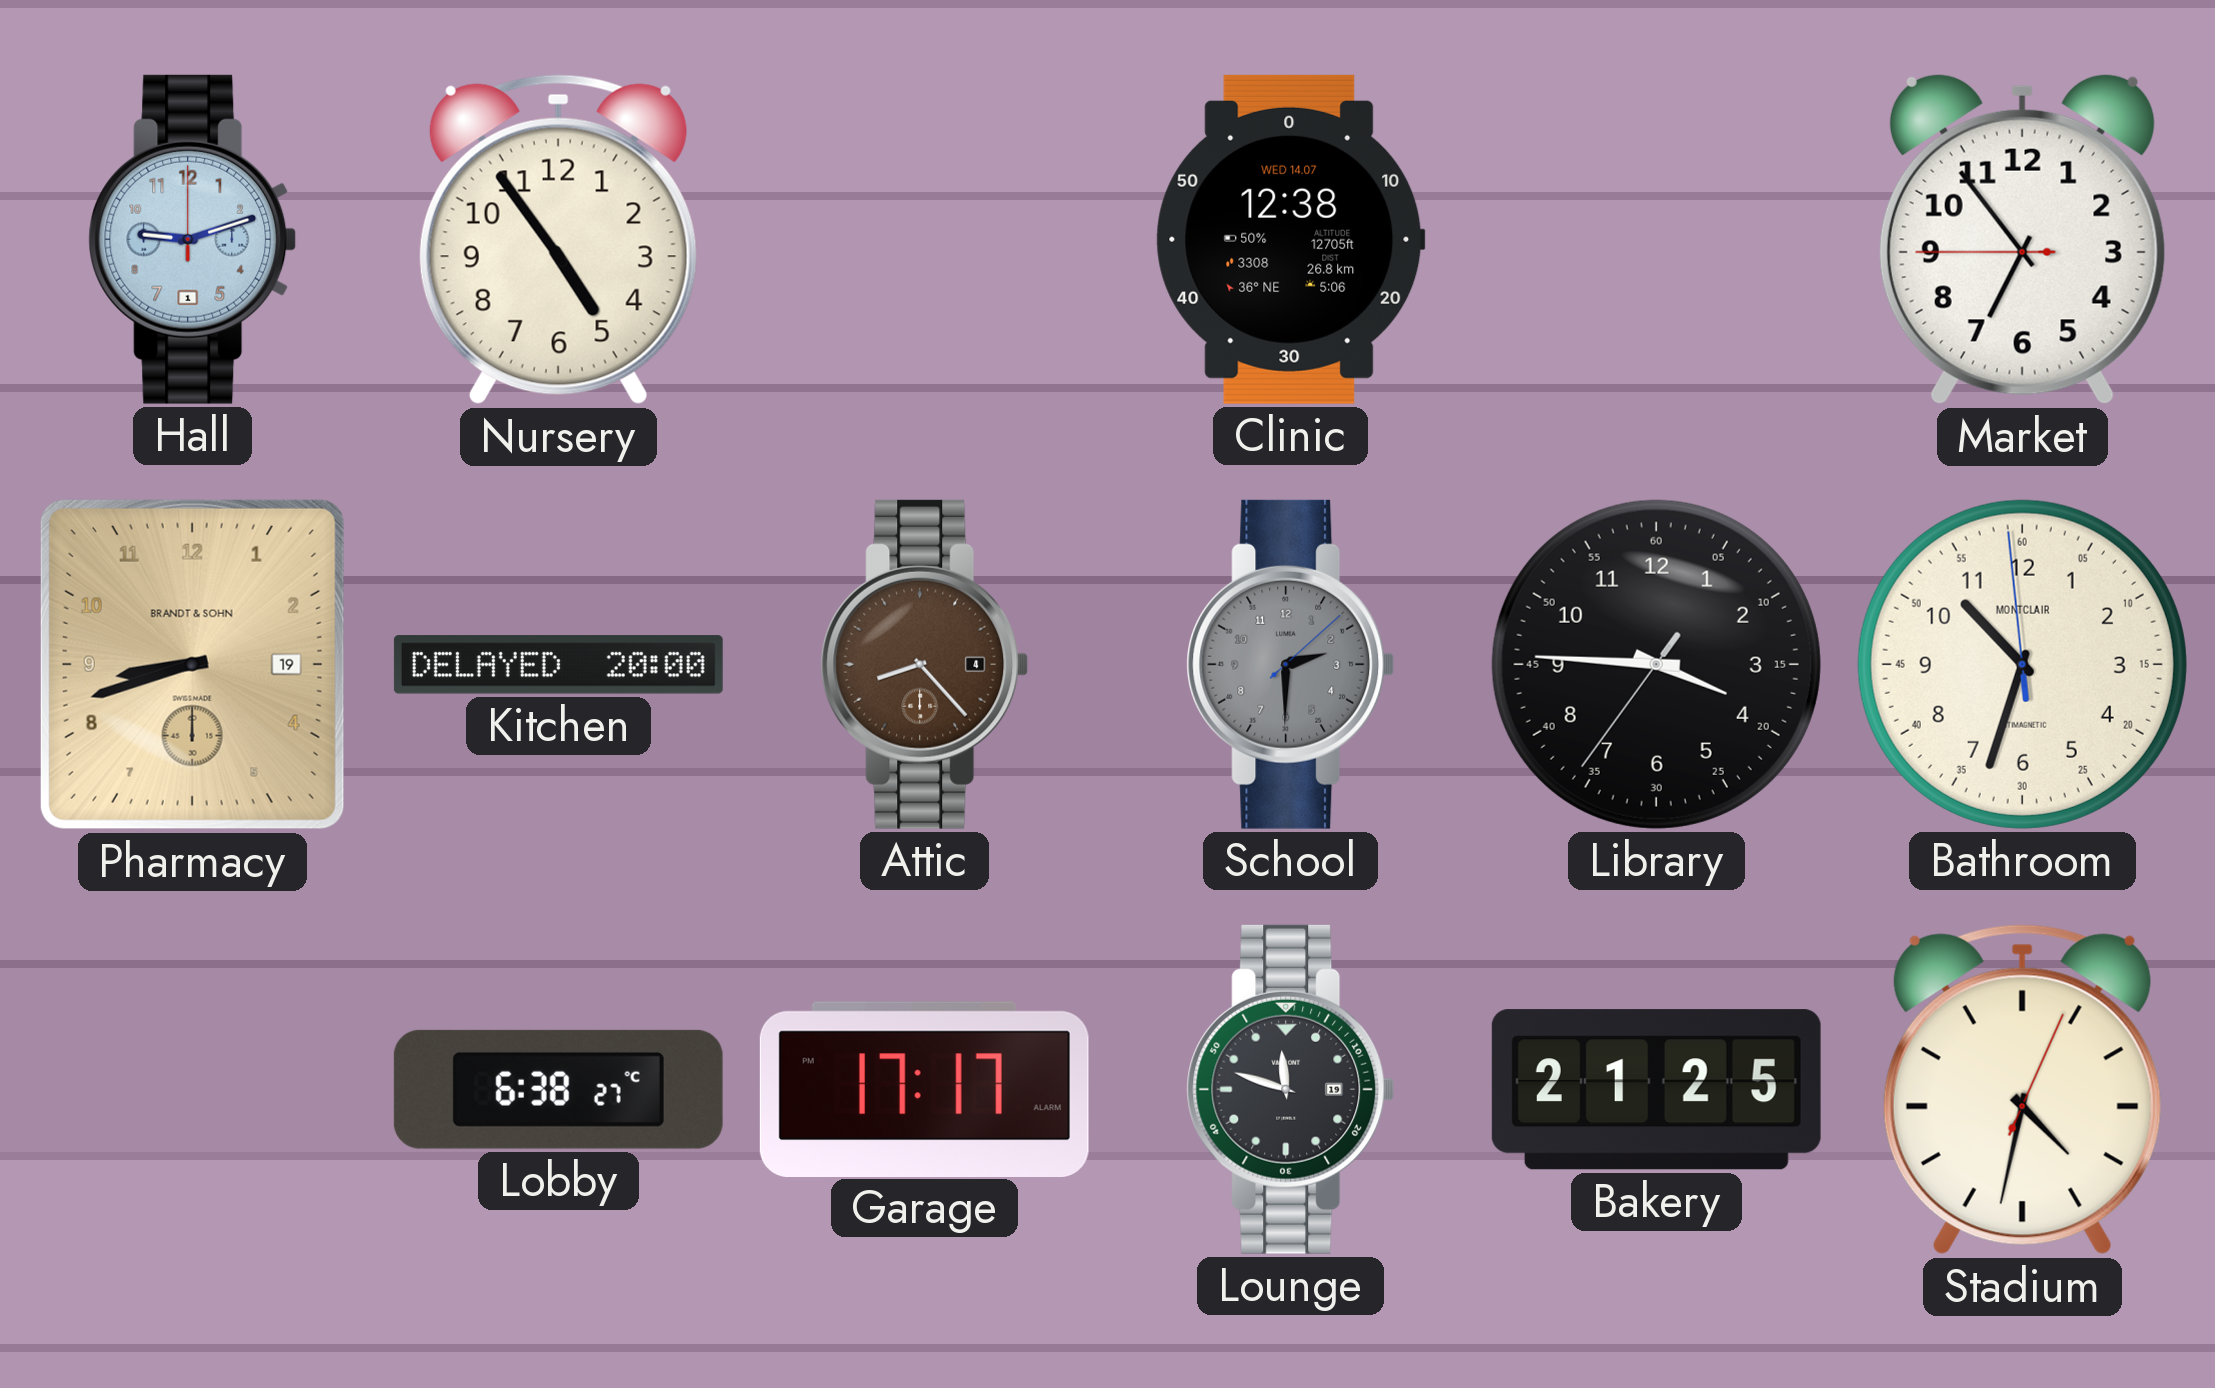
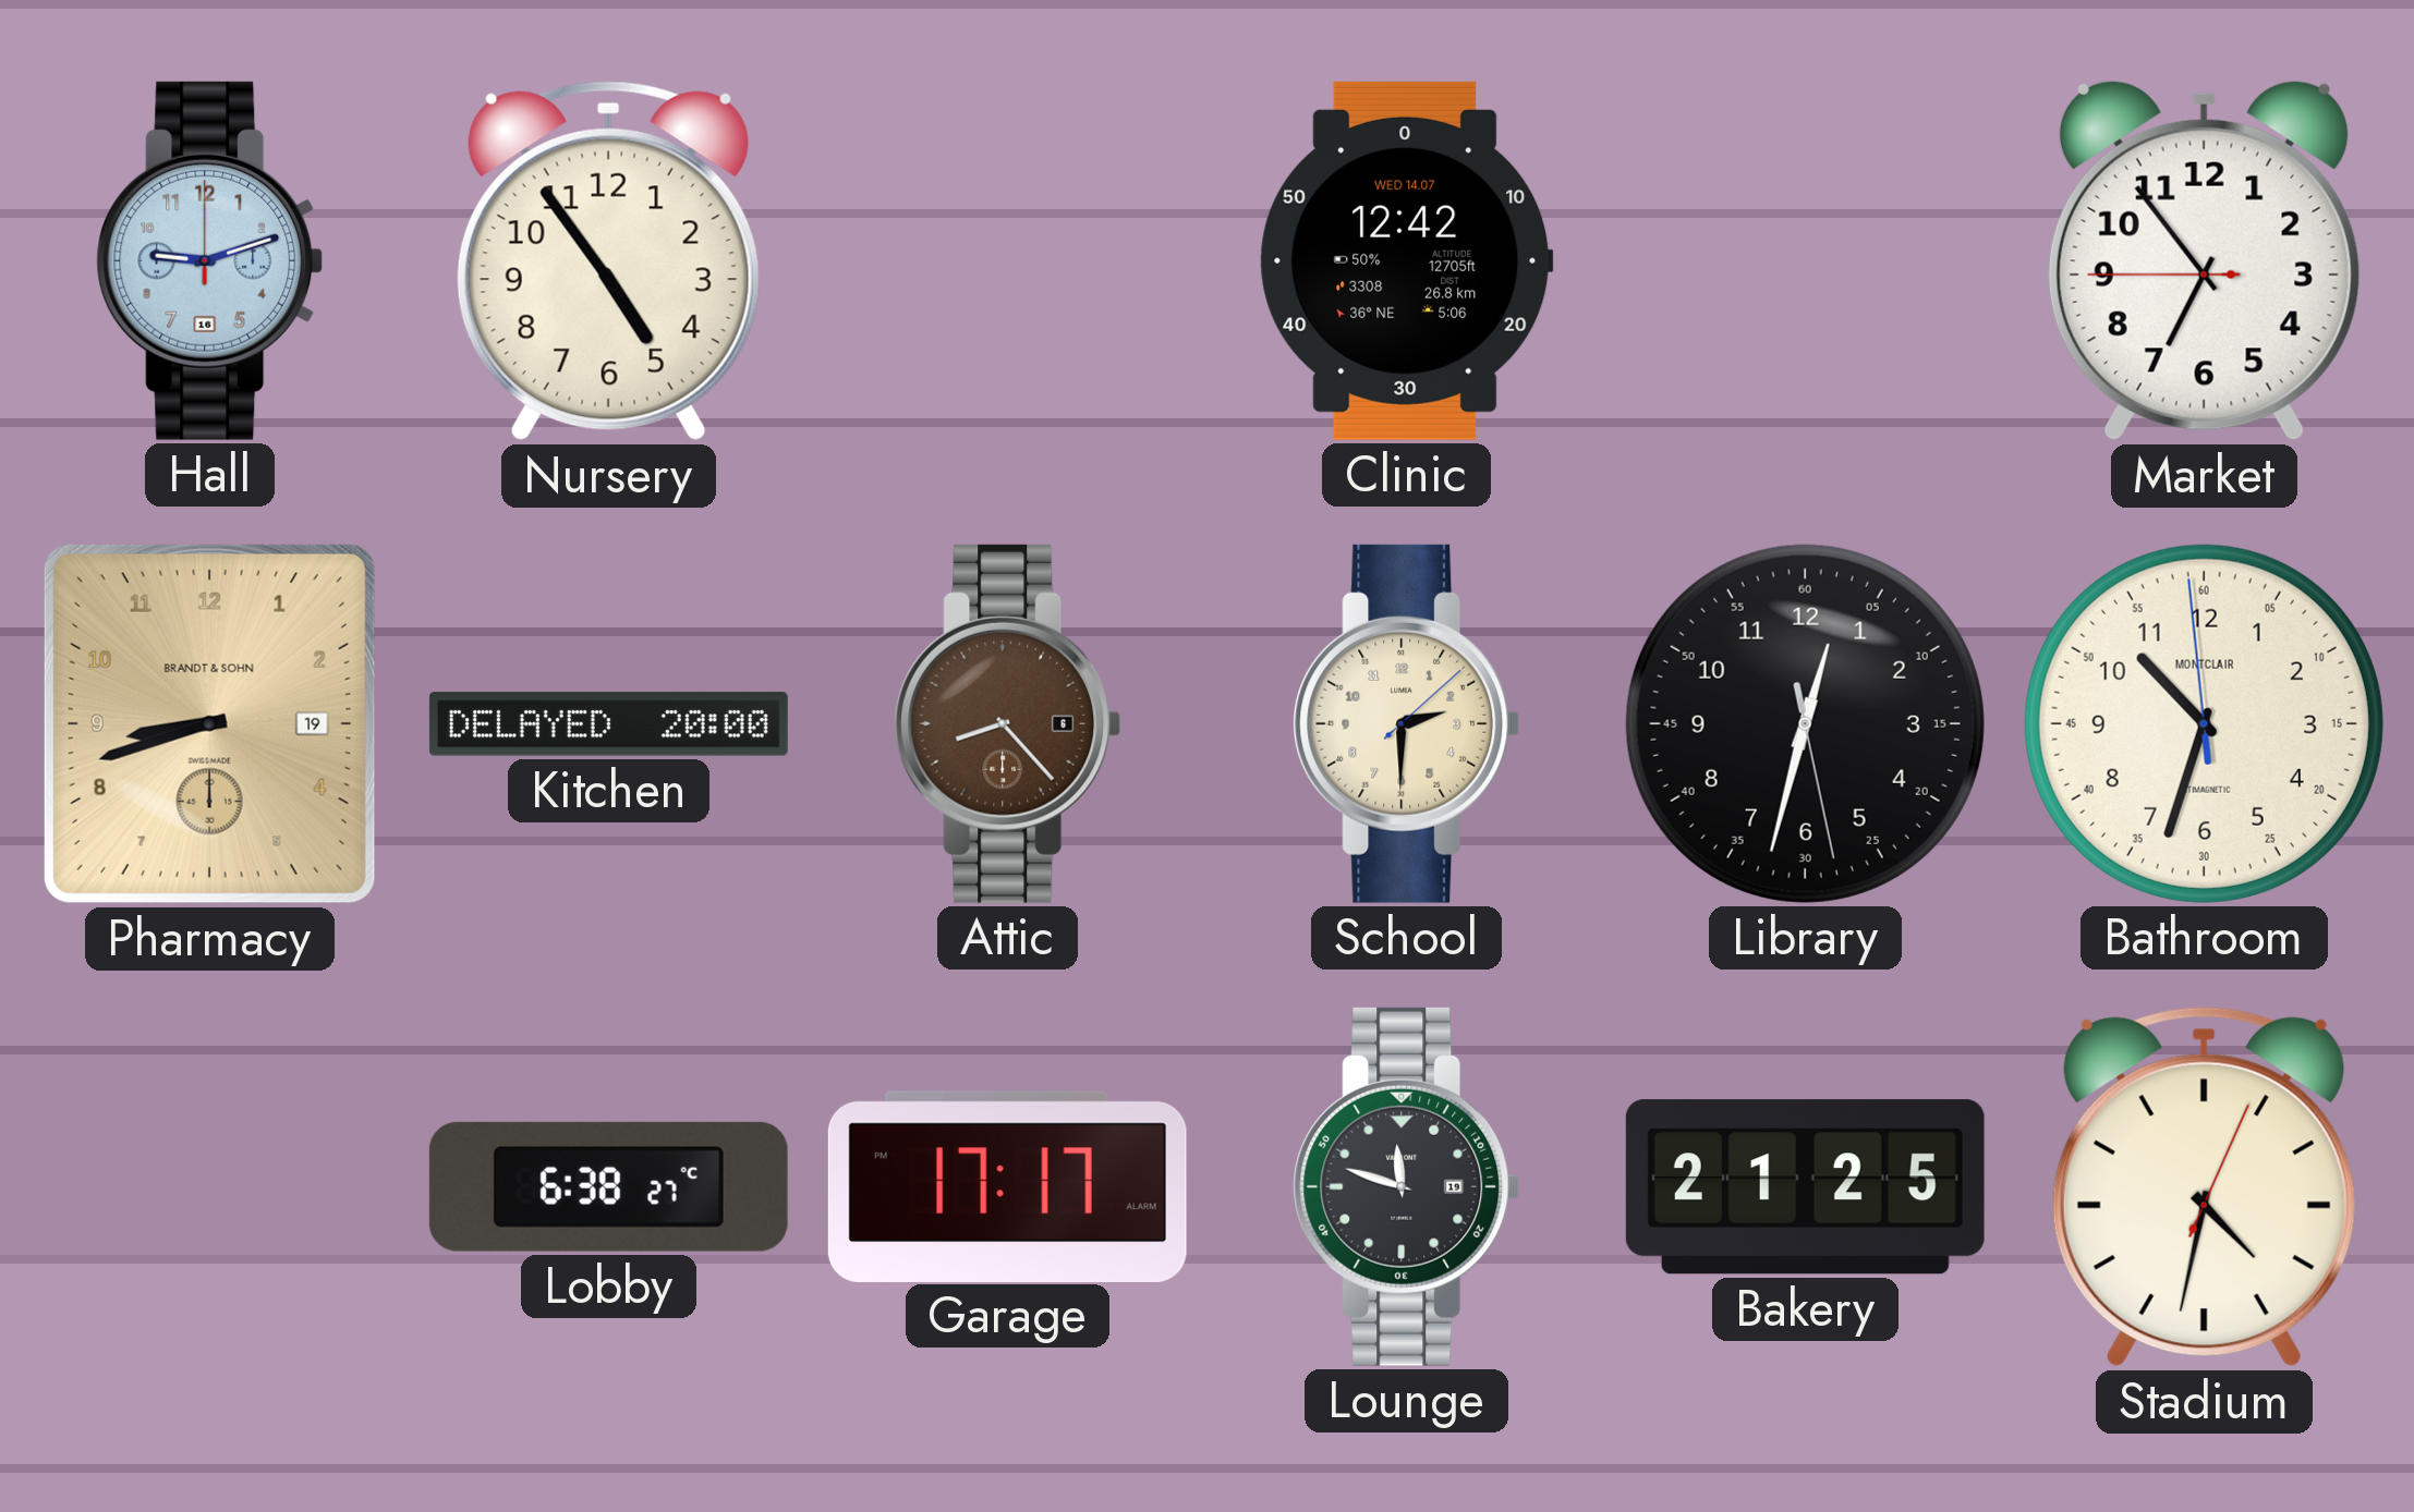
Hall date: 1 -> 16
Clinic: 12:38 -> 12:42
Attic date: 4 -> 6
School dial: grey -> cream
Library: 3:45 -> 12:32
